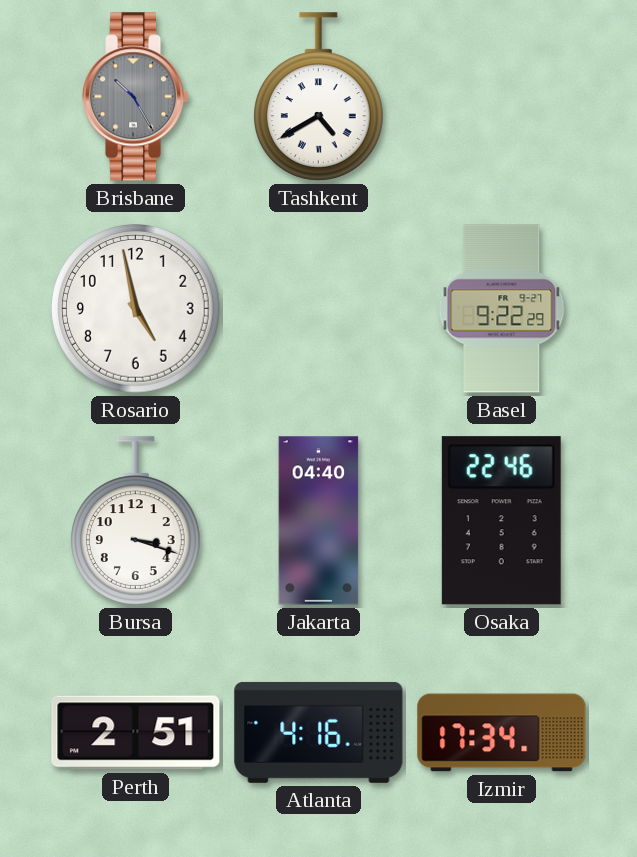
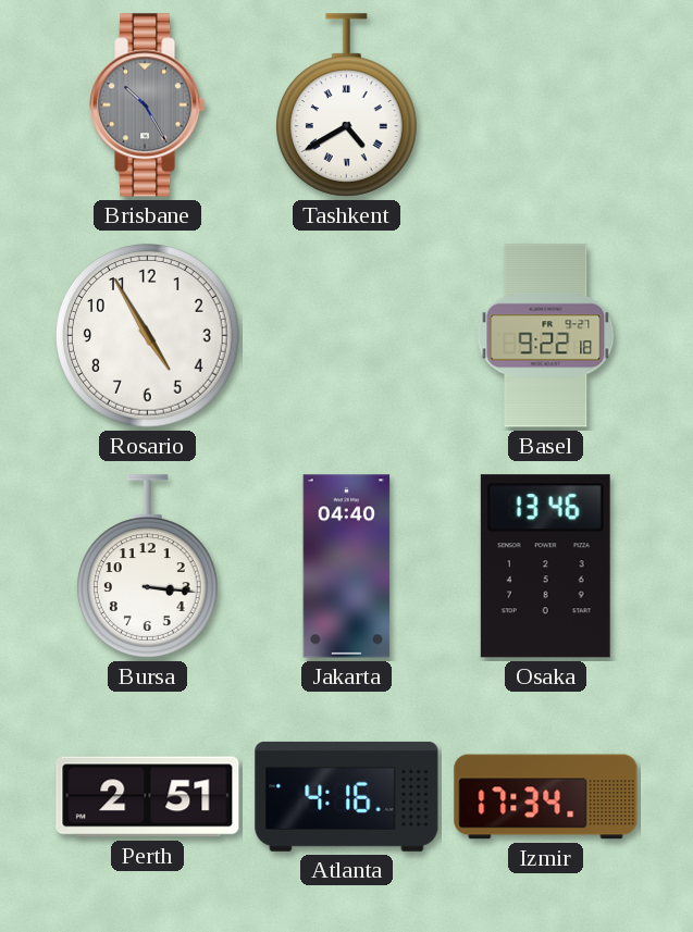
Rosario: 4:58 -> 4:55
Basel: 9:22:29 -> 9:22:18
Bursa: 3:18 -> 3:16
Osaka: 22:46 -> 13:46
